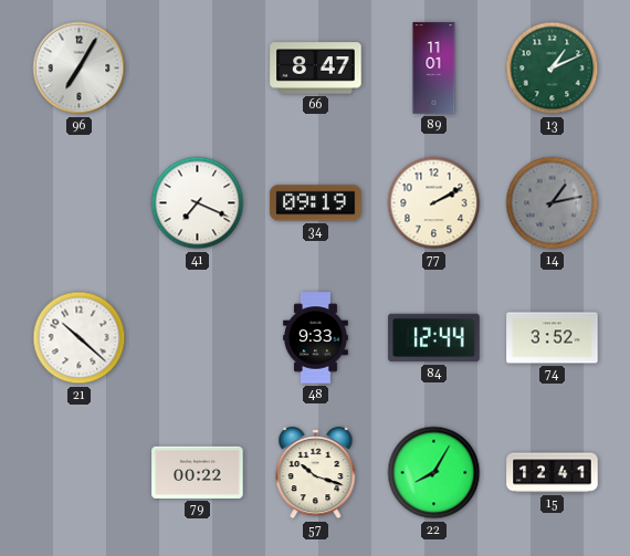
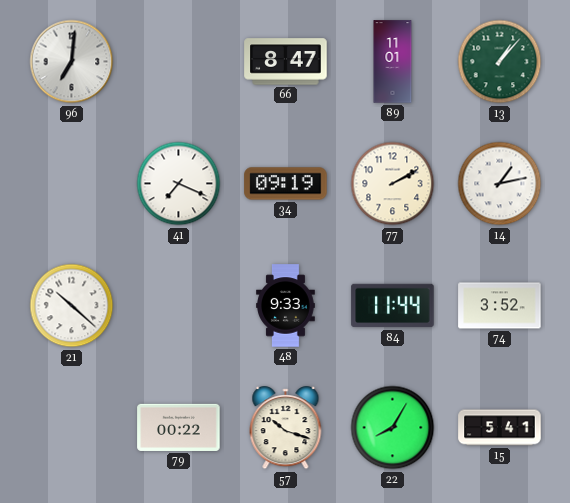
96: 7:05 -> 7:01
13: 1:11 -> 1:07
14 dial: grey -> white
84: 12:44 -> 11:44
15: 12:41 -> 5:41
